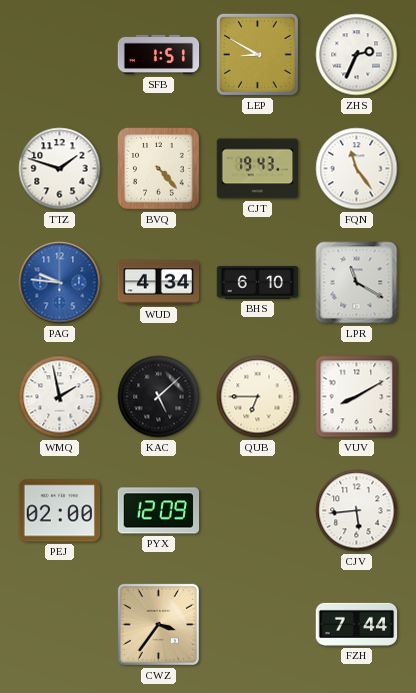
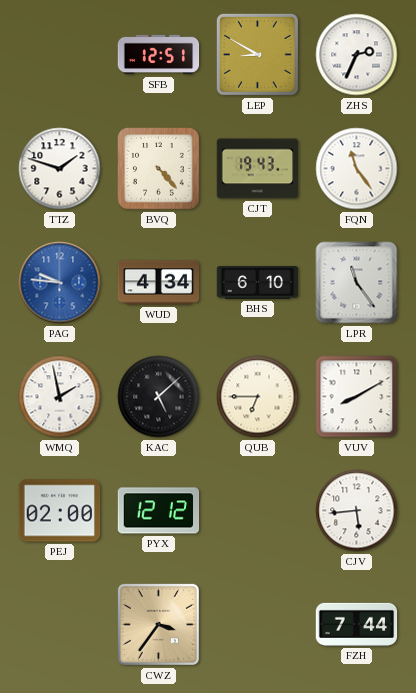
SFB: 1:51 -> 12:51
LPR: 11:20 -> 11:24
PYX: 12:09 -> 12:12
